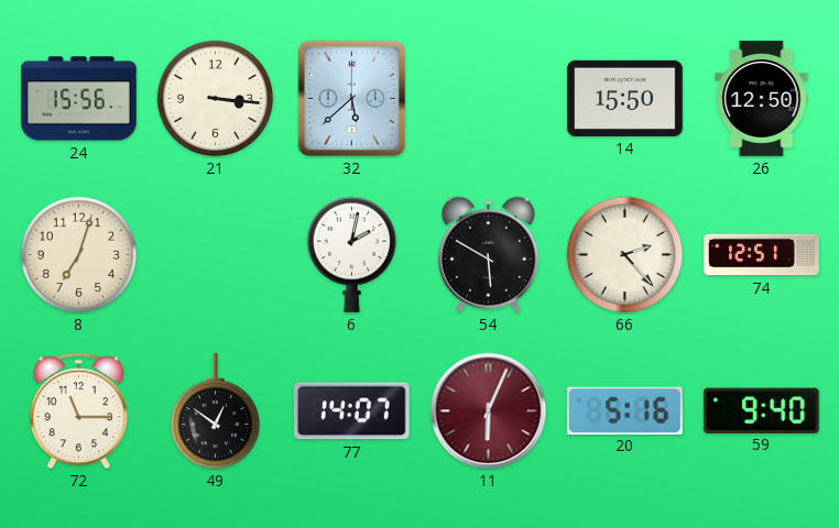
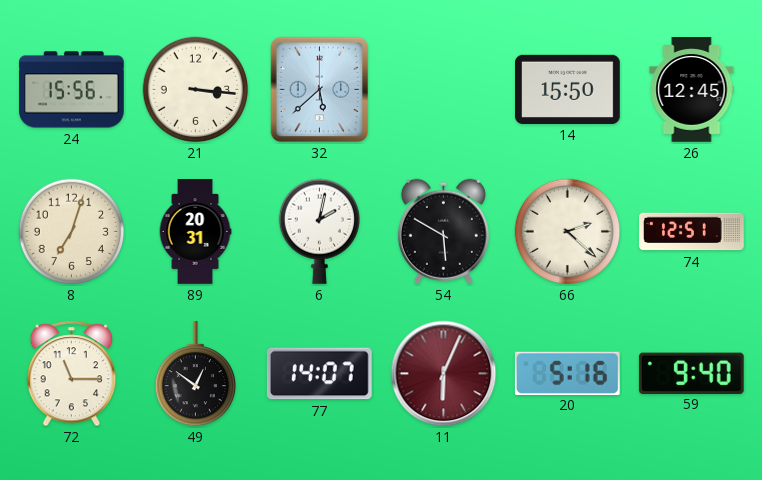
26: 12:50 -> 12:45
89: none -> 20:31
66: 2:23 -> 2:22
